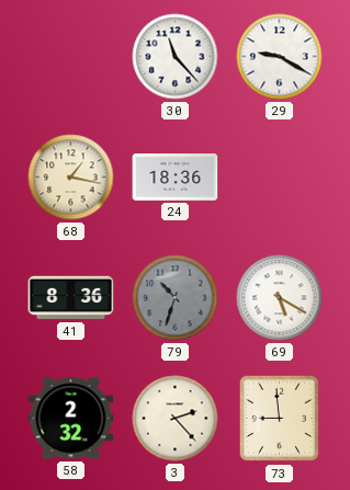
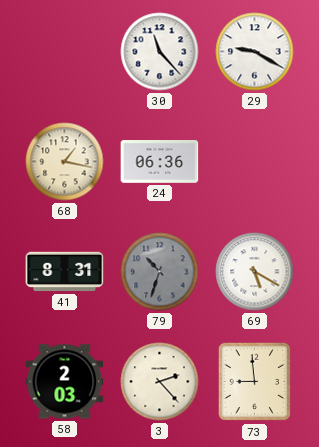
24: 18:36 -> 06:36
41: 8:36 -> 8:31
58: 2:32 -> 2:03
